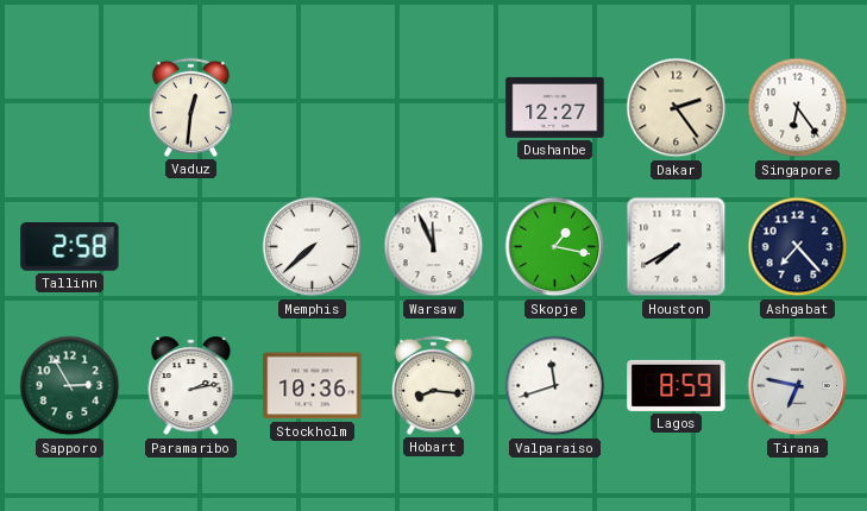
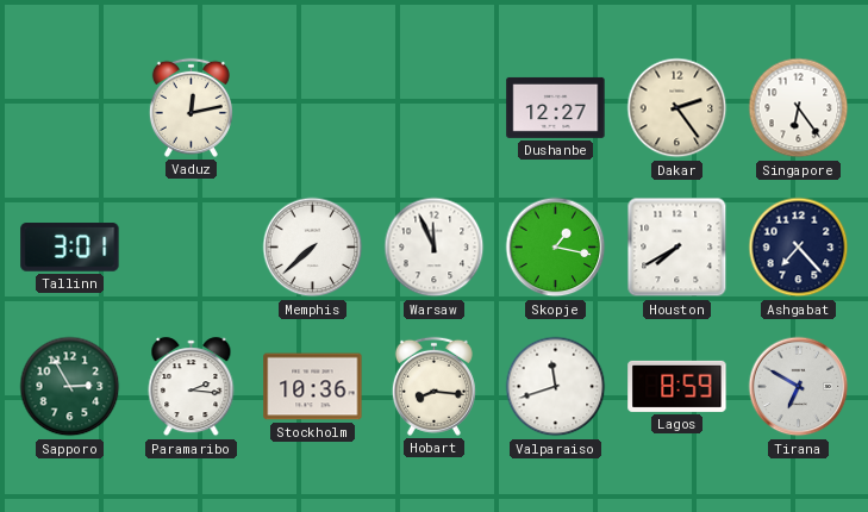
Vaduz: 12:31 -> 12:13
Tallinn: 2:58 -> 3:01
Paramaribo: 2:13 -> 2:16
Tirana: 6:47 -> 6:50
